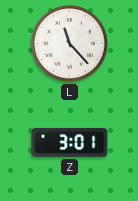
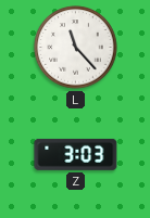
Z: 3:01 -> 3:03
